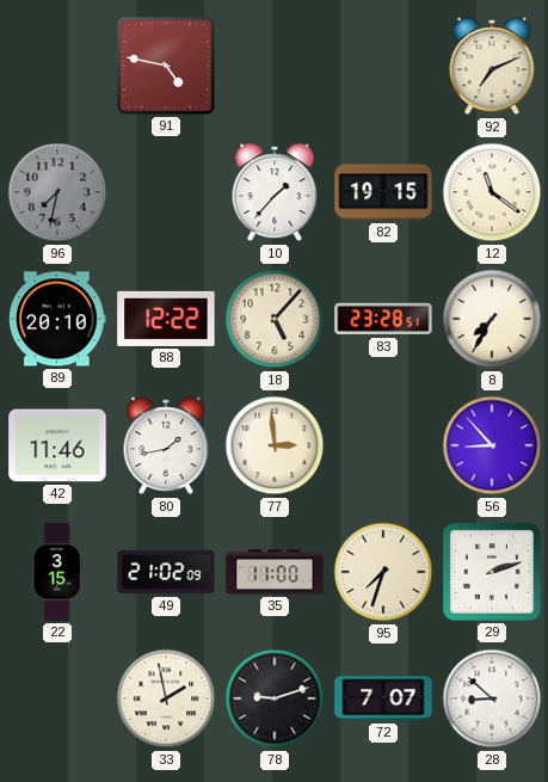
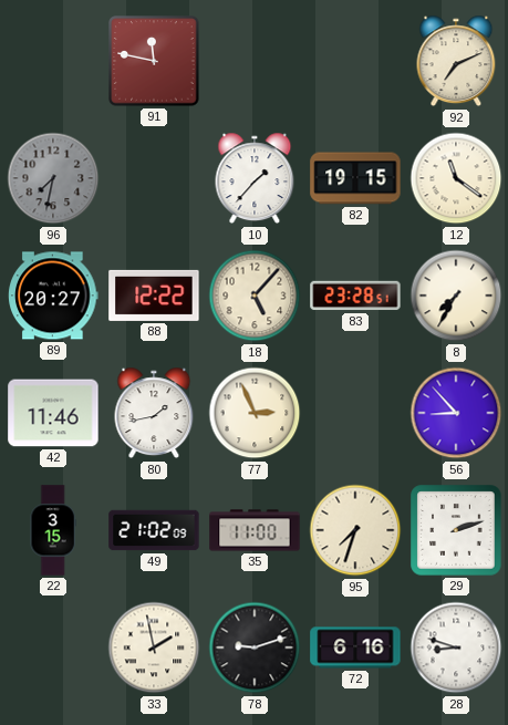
91: 4:47 -> 11:47
89: 20:10 -> 20:27
77: 2:59 -> 2:56
72: 7:07 -> 6:16
28: 8:52 -> 8:48
